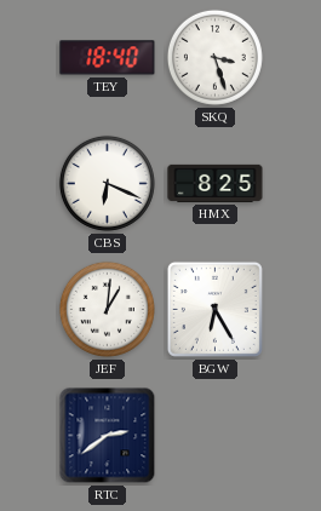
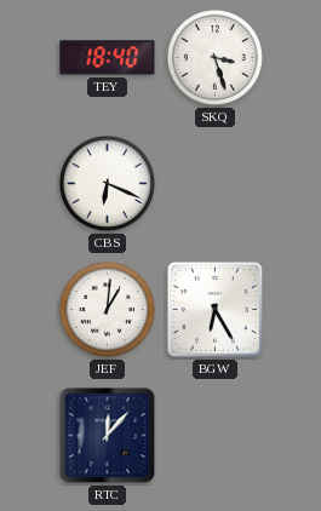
HMX: 8:25 -> none
RTC: 2:39 -> 12:07
